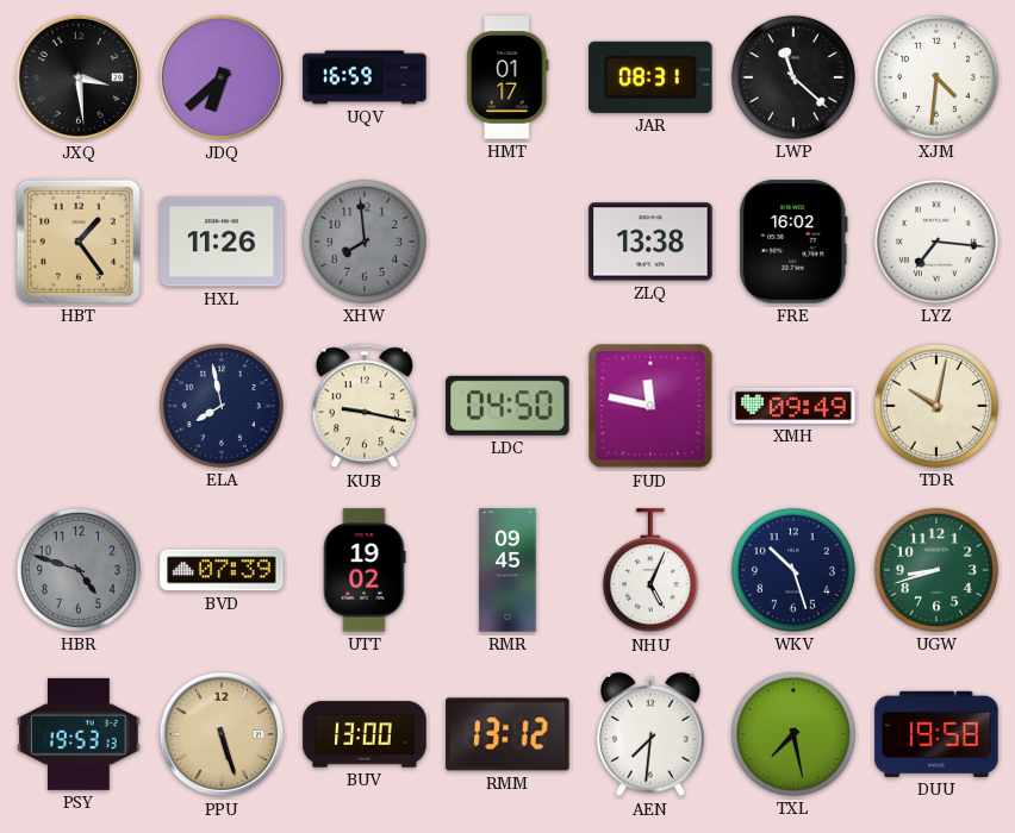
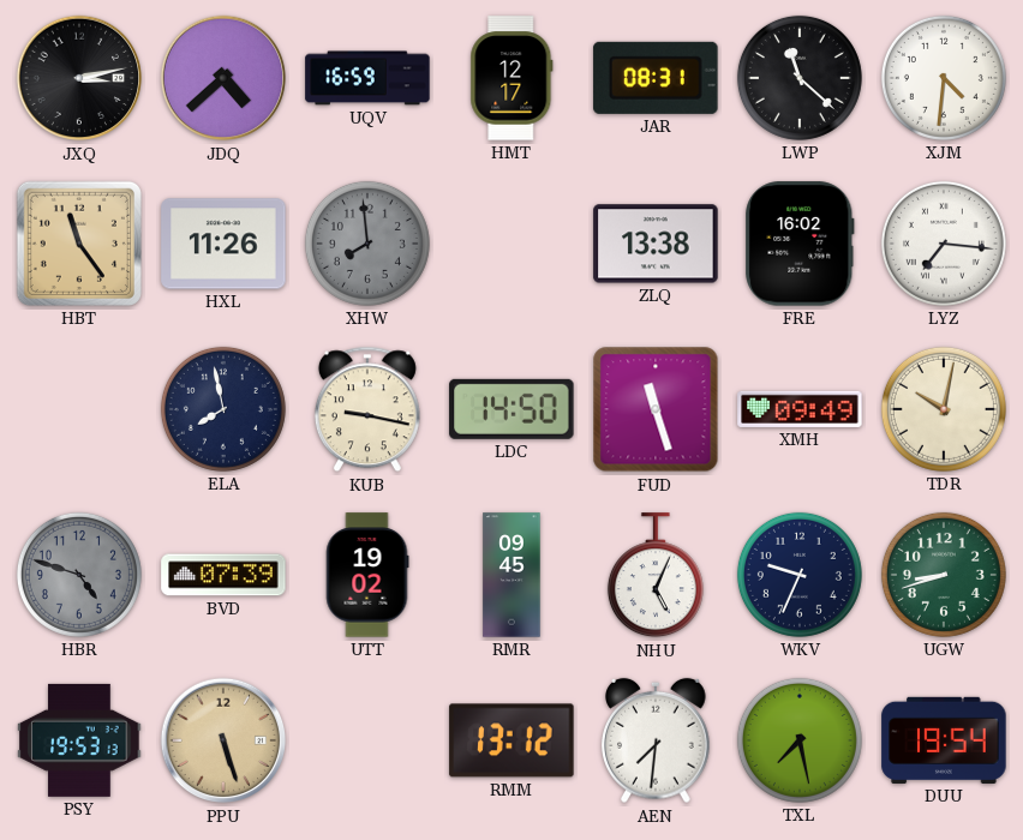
JXQ: 3:29 -> 3:13
JDQ: 6:38 -> 4:38
HMT: 01:17 -> 12:17
HBT: 1:24 -> 11:24
LDC: 04:50 -> 14:50
FUD: 11:47 -> 11:27
WKV: 10:27 -> 9:34
BUV: 13:00 -> none
DUU: 19:58 -> 19:54
